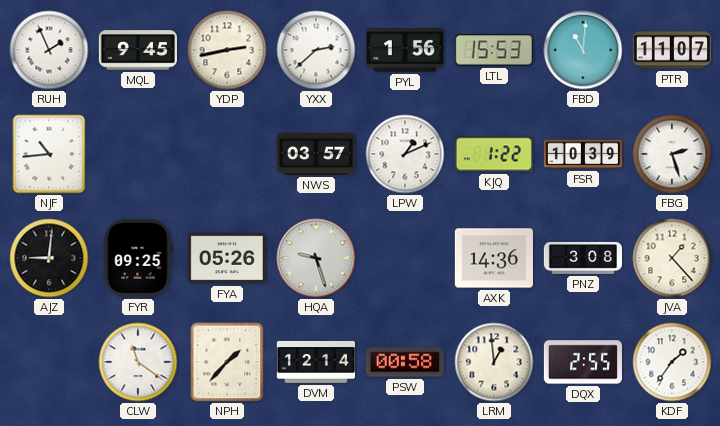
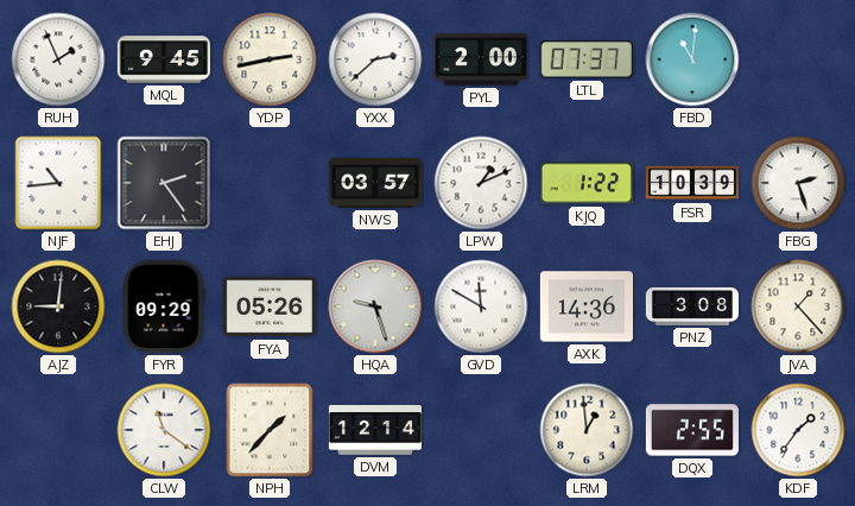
PYL: 1:56 -> 2:00
LTL: 15:53 -> 07:37
PTR: 11:07 -> none
EHJ: none -> 2:24
FYR: 09:25 -> 09:29
GVD: none -> 11:50
PSW: 00:58 -> none
